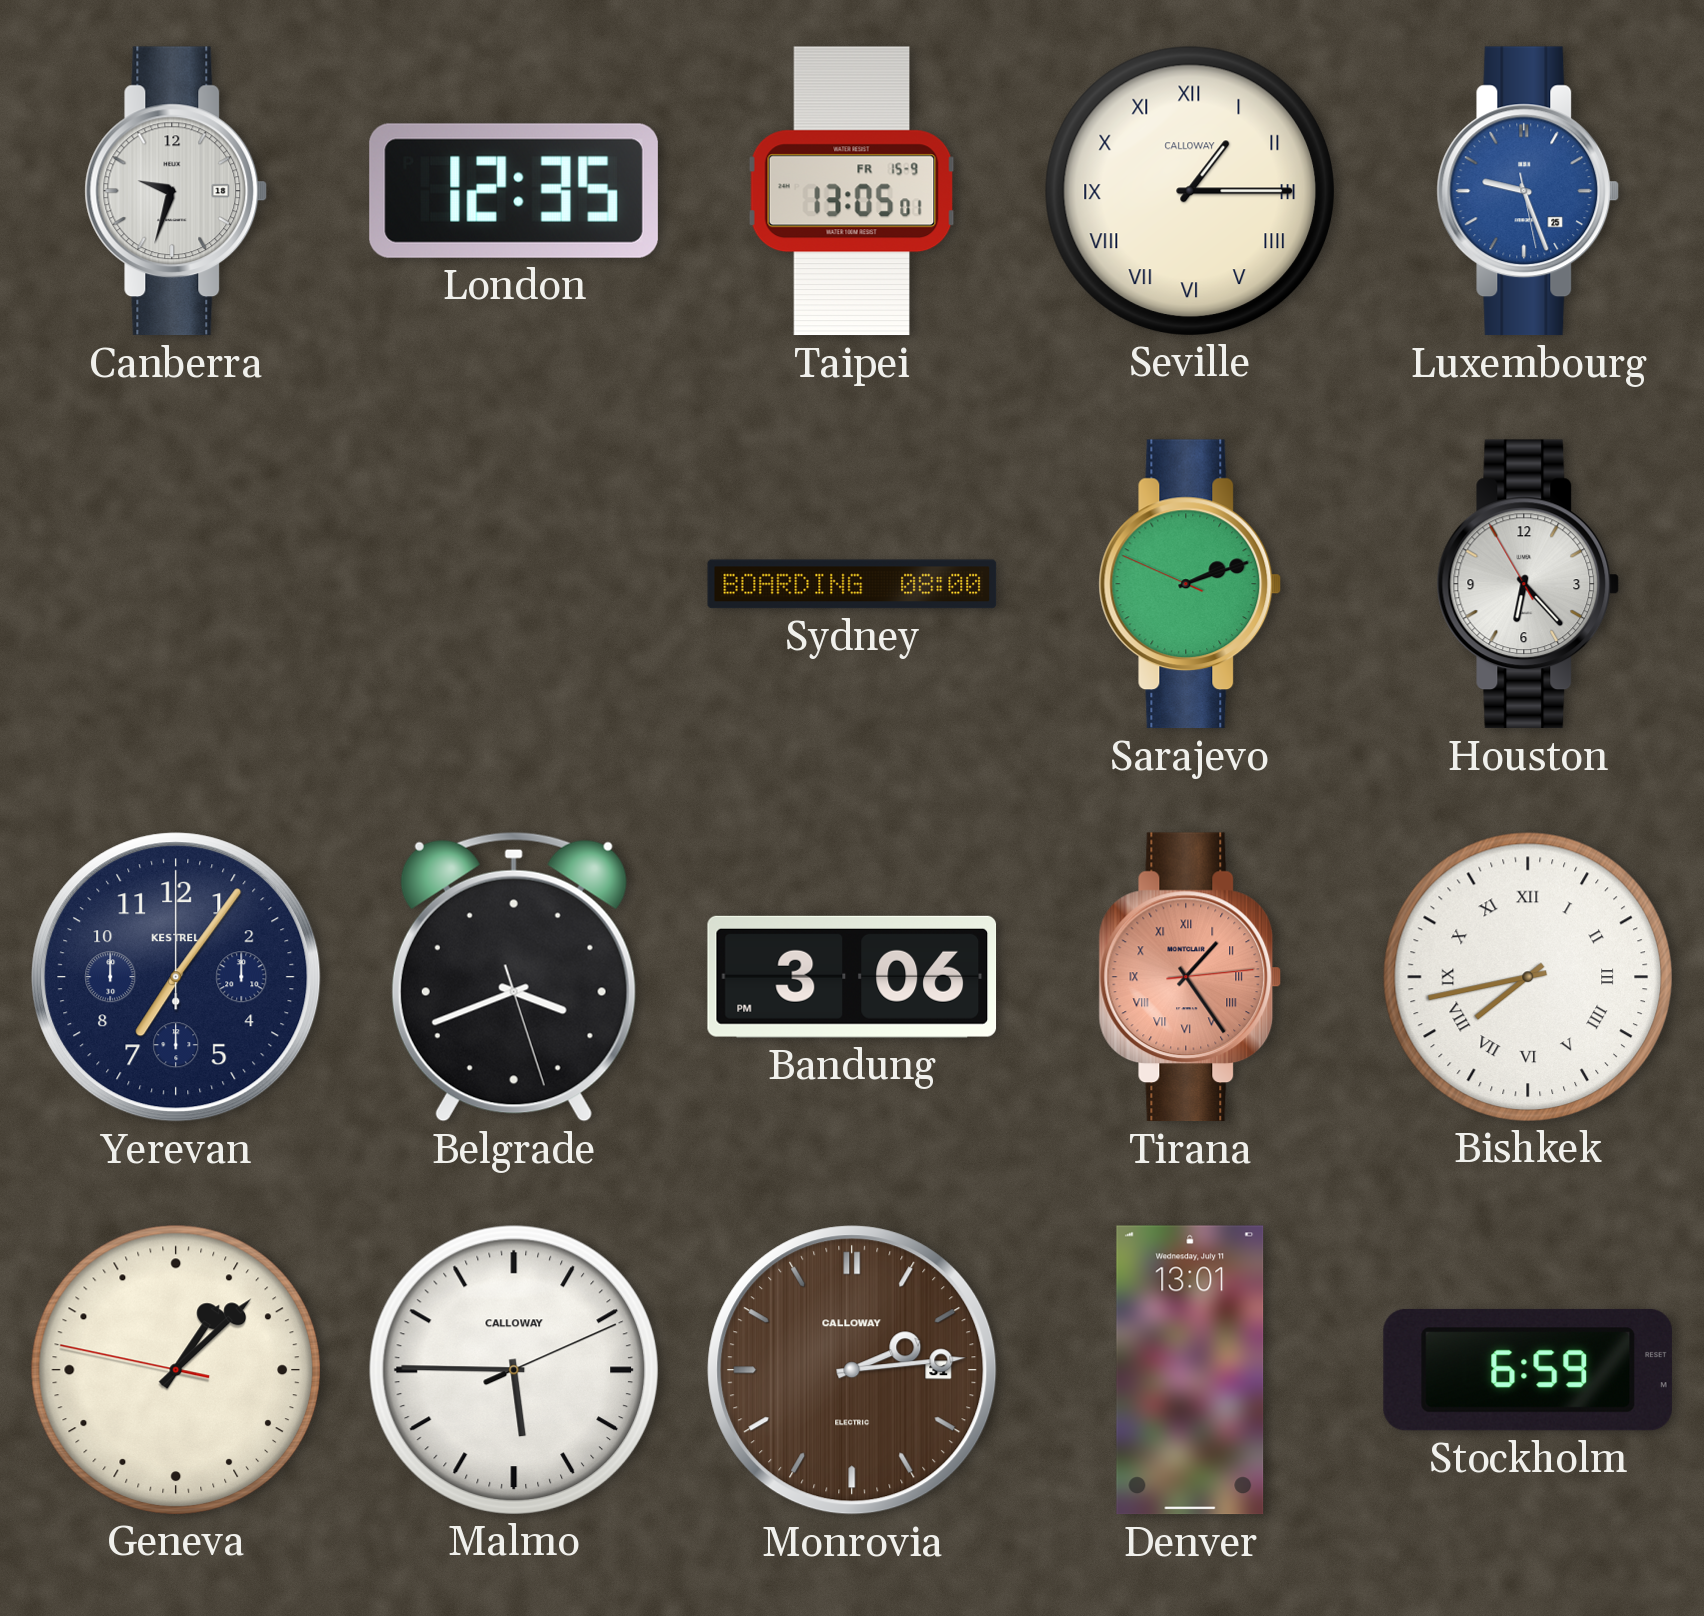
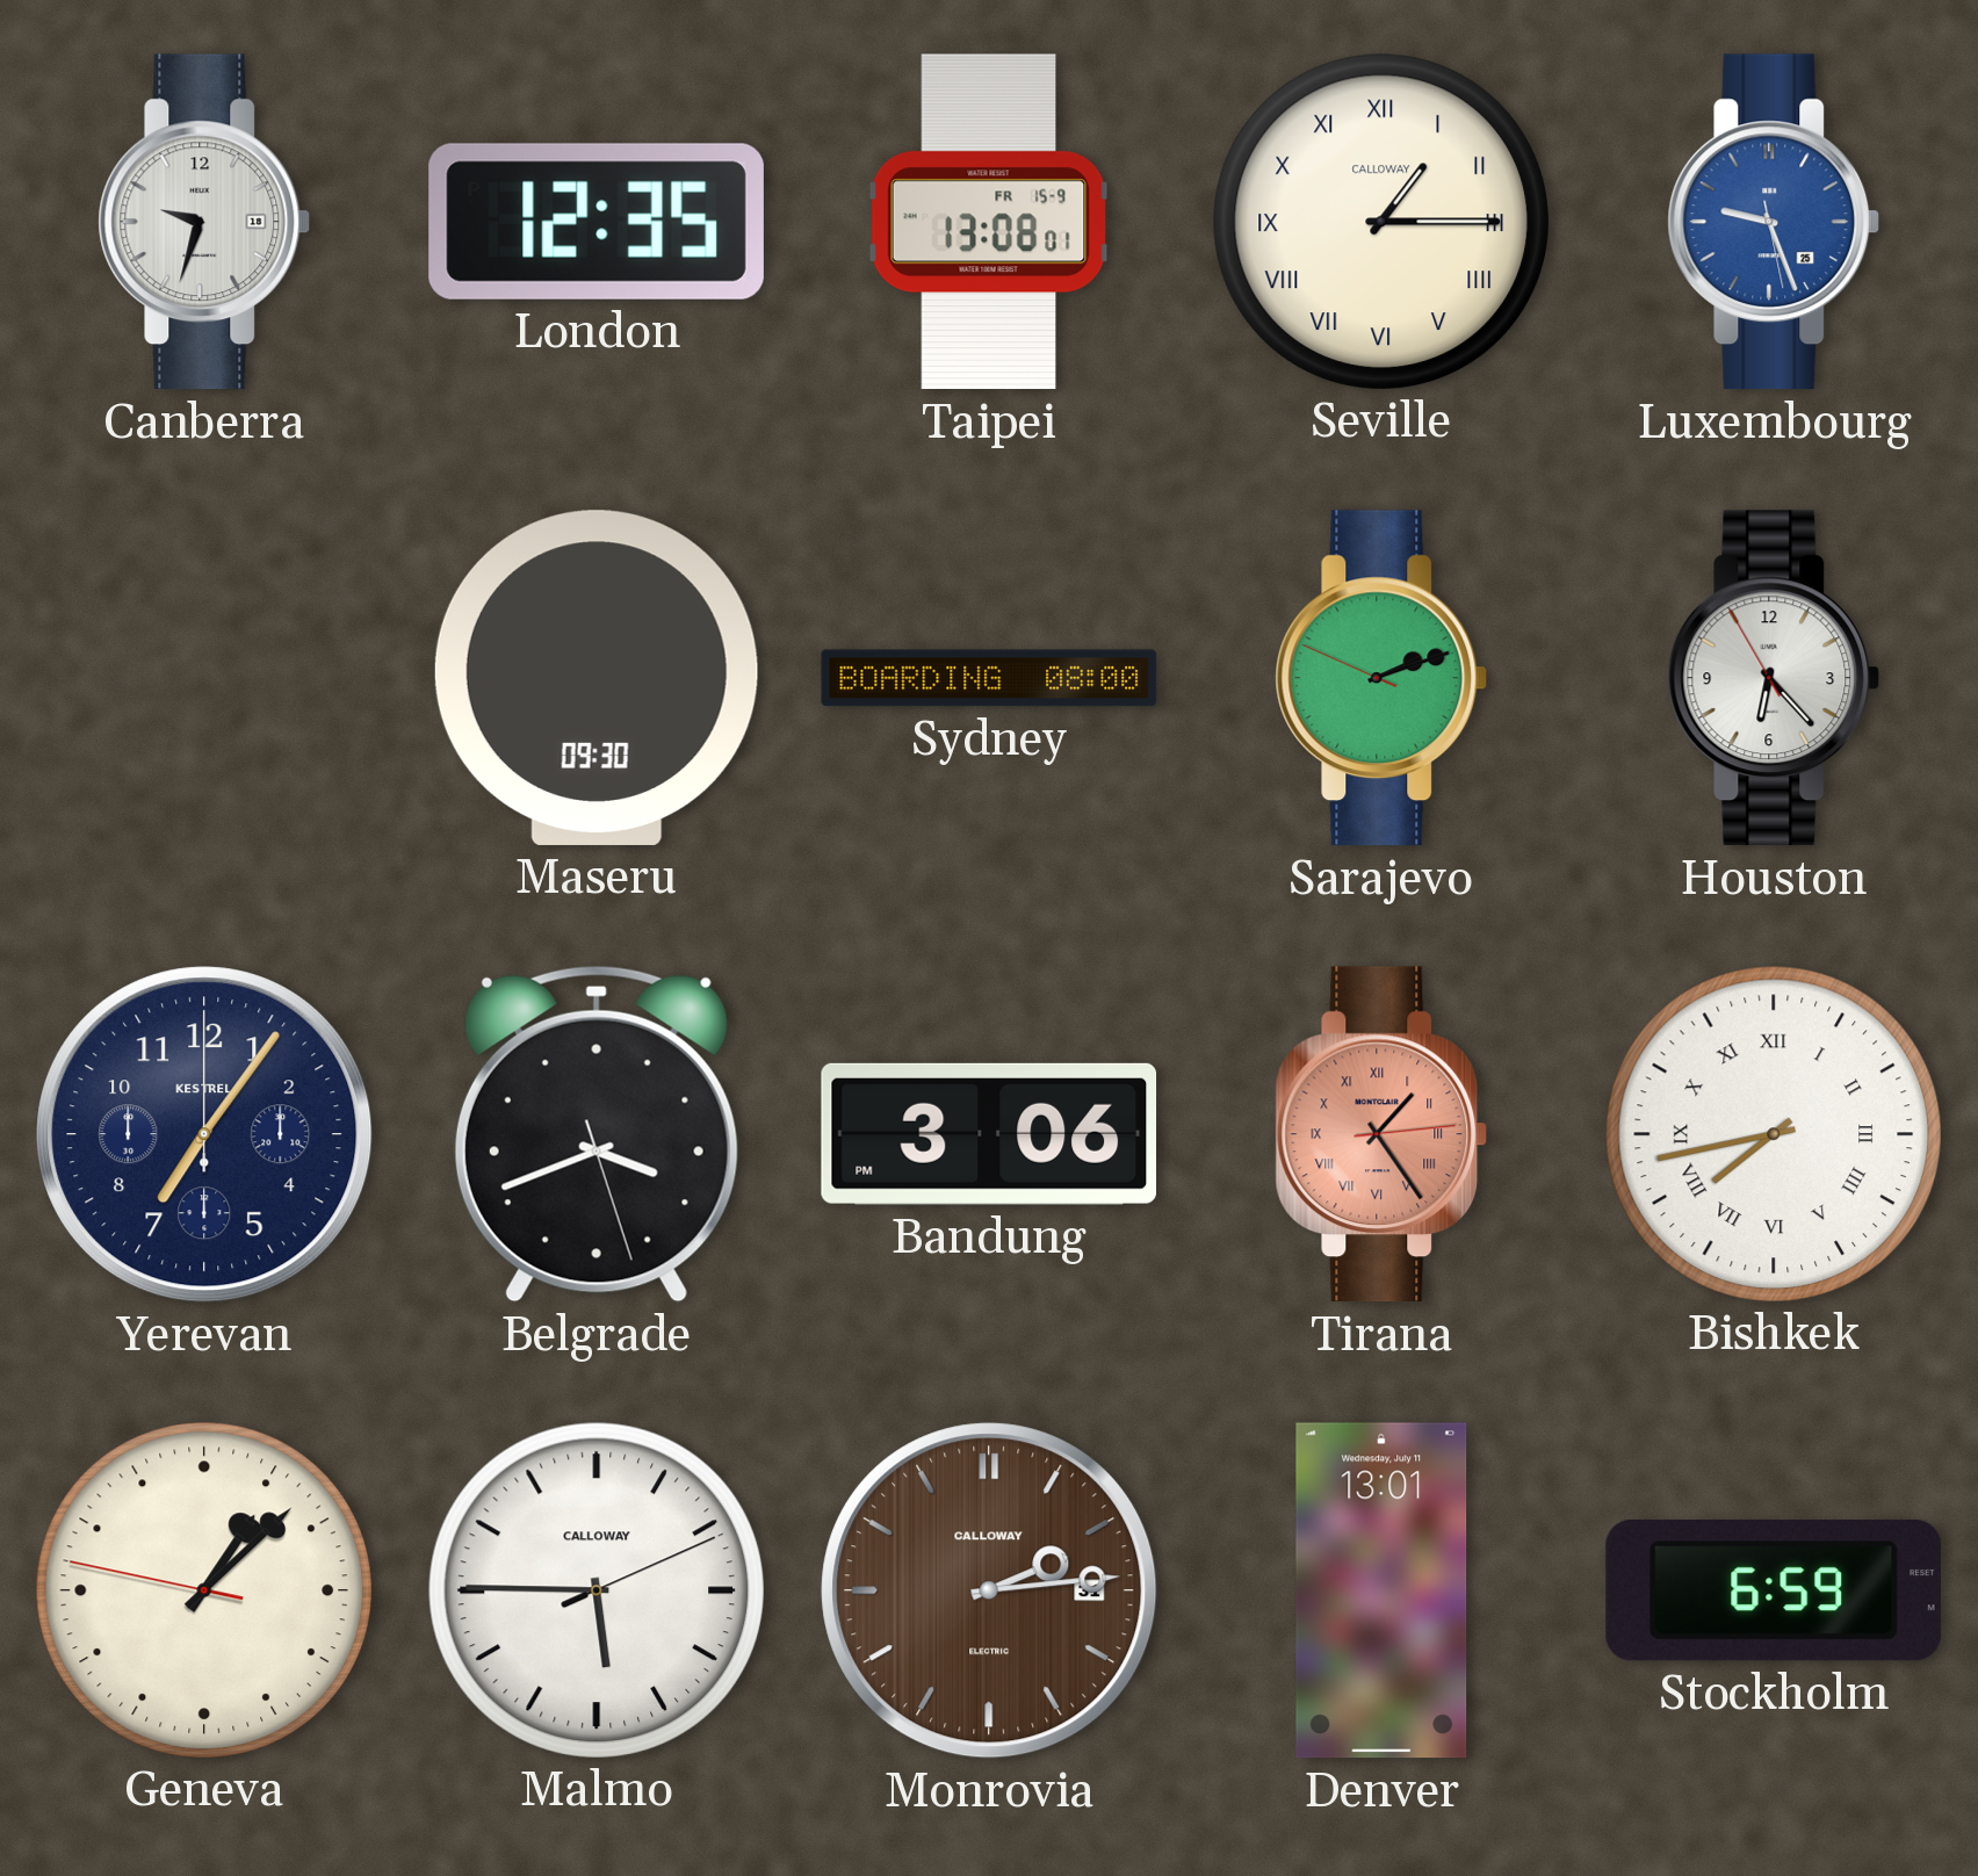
Taipei: 13:05 -> 13:08
Maseru: none -> 09:30
